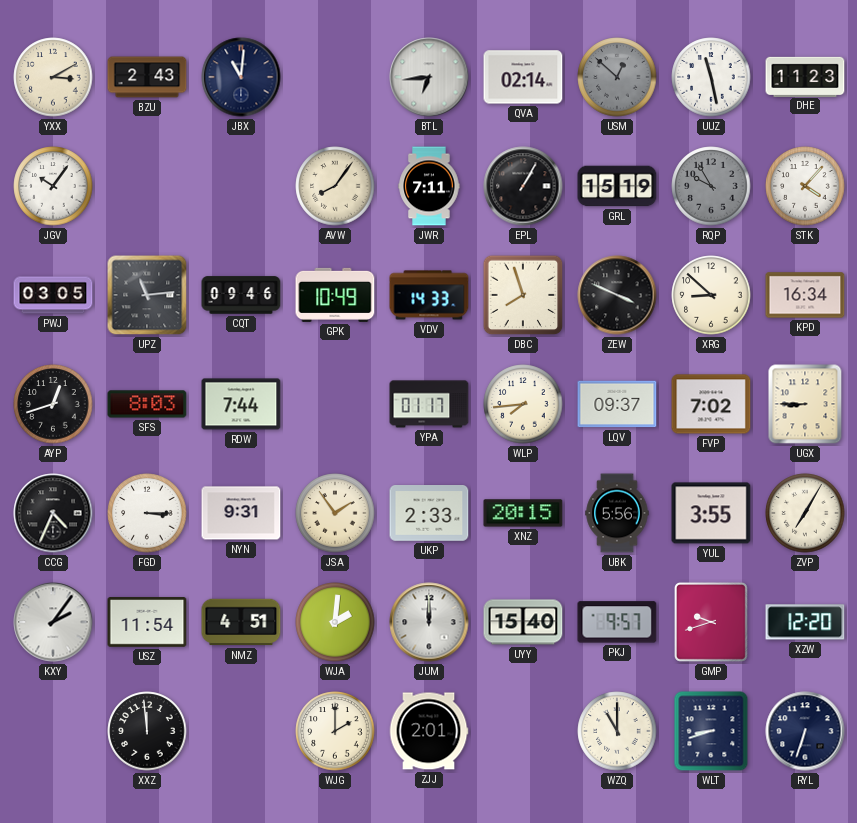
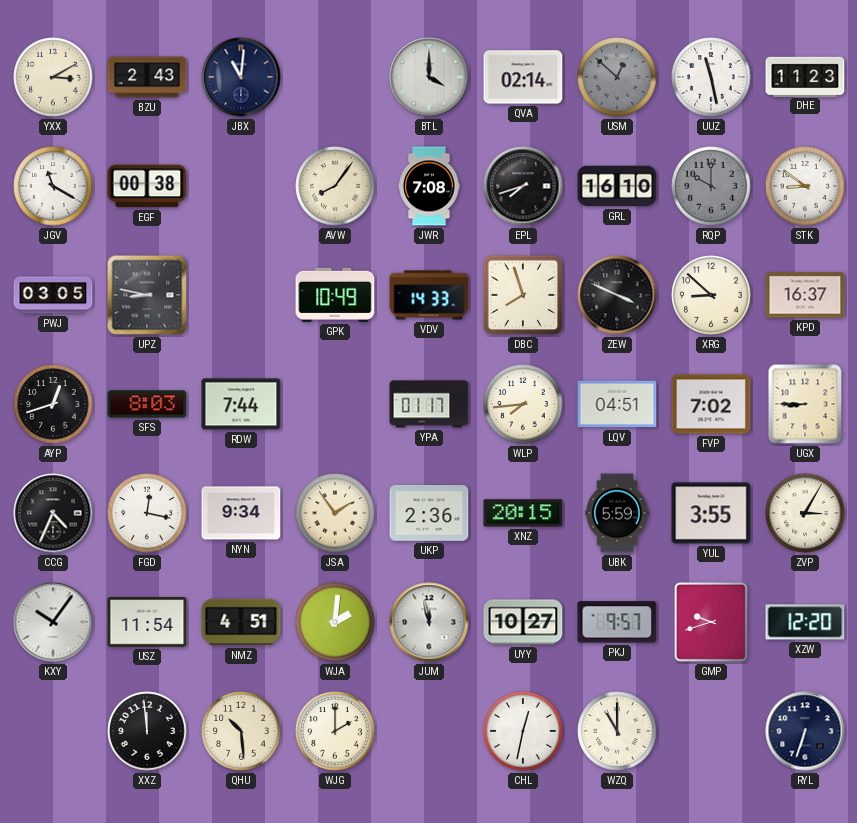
BTL: 6:44 -> 4:00
JGV: 10:06 -> 11:20
EGF: none -> 00:38
JWR: 7:11 -> 7:08
EPL: 1:05 -> 7:42
GRL: 15:19 -> 16:10
RQP: 9:55 -> 10:00
STK: 4:07 -> 8:51
UPZ: 11:14 -> 8:47
CQT: 09:46 -> none
KPD: 16:34 -> 16:37
LQV: 09:37 -> 04:51
FGD: 3:15 -> 12:17
NYN: 9:31 -> 9:34
UKP: 2:33 -> 2:36
UBK: 5:56 -> 5:59
ZVP: 7:05 -> 3:05
KXY: 2:06 -> 10:06
JUM: 12:00 -> 11:58
UYY: 15:40 -> 10:27
QHU: none -> 10:29
ZJJ: 2:01 -> none
CHL: none -> 12:32
WLT: 8:42 -> none
